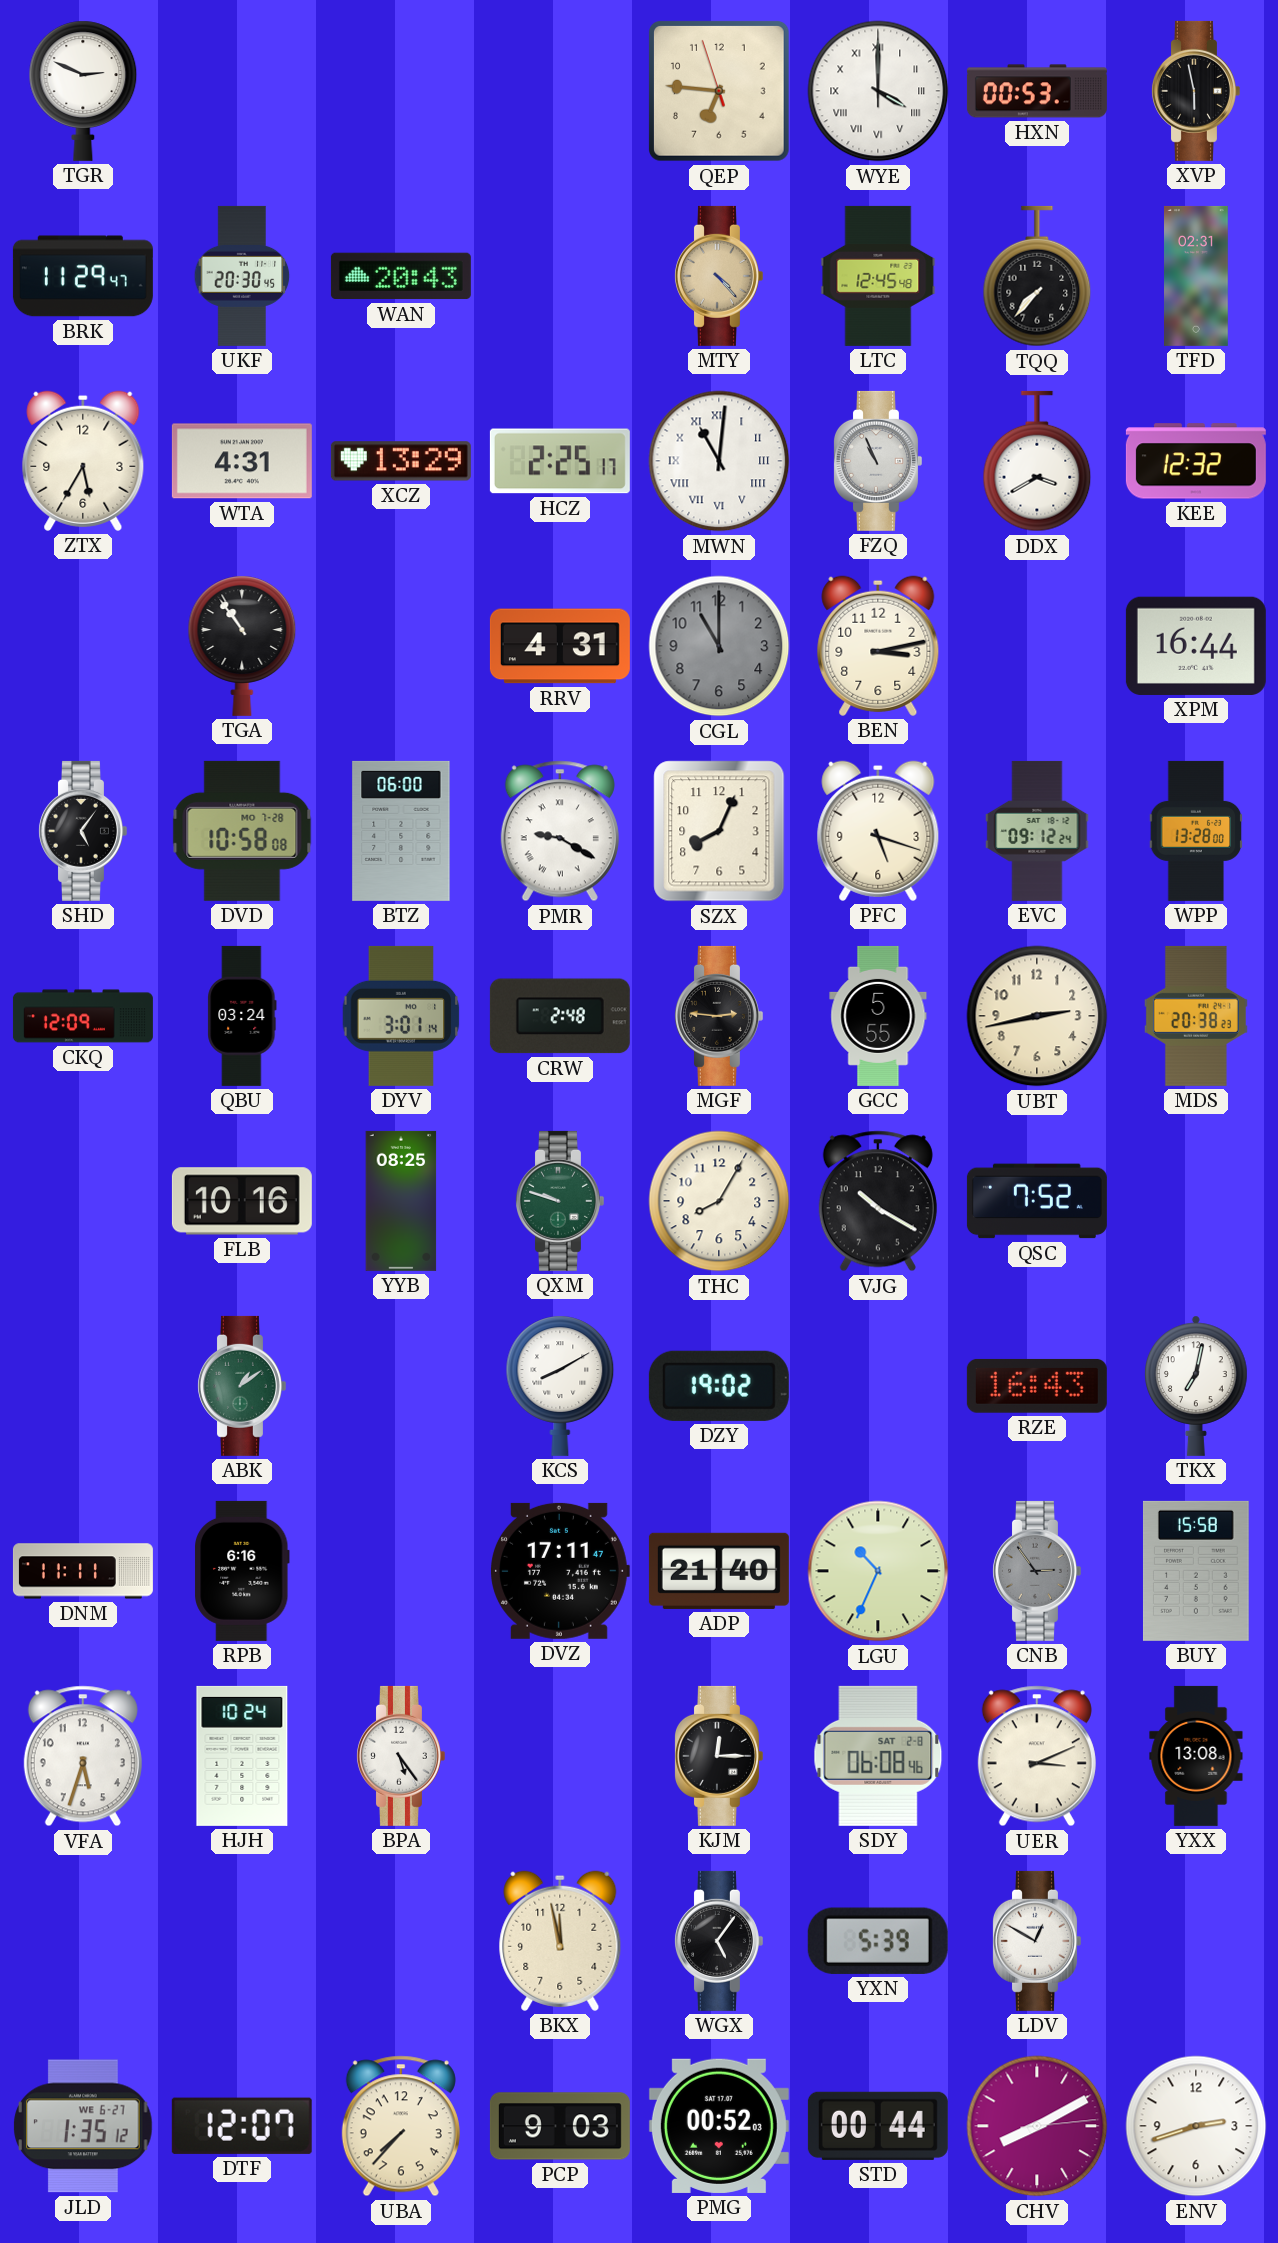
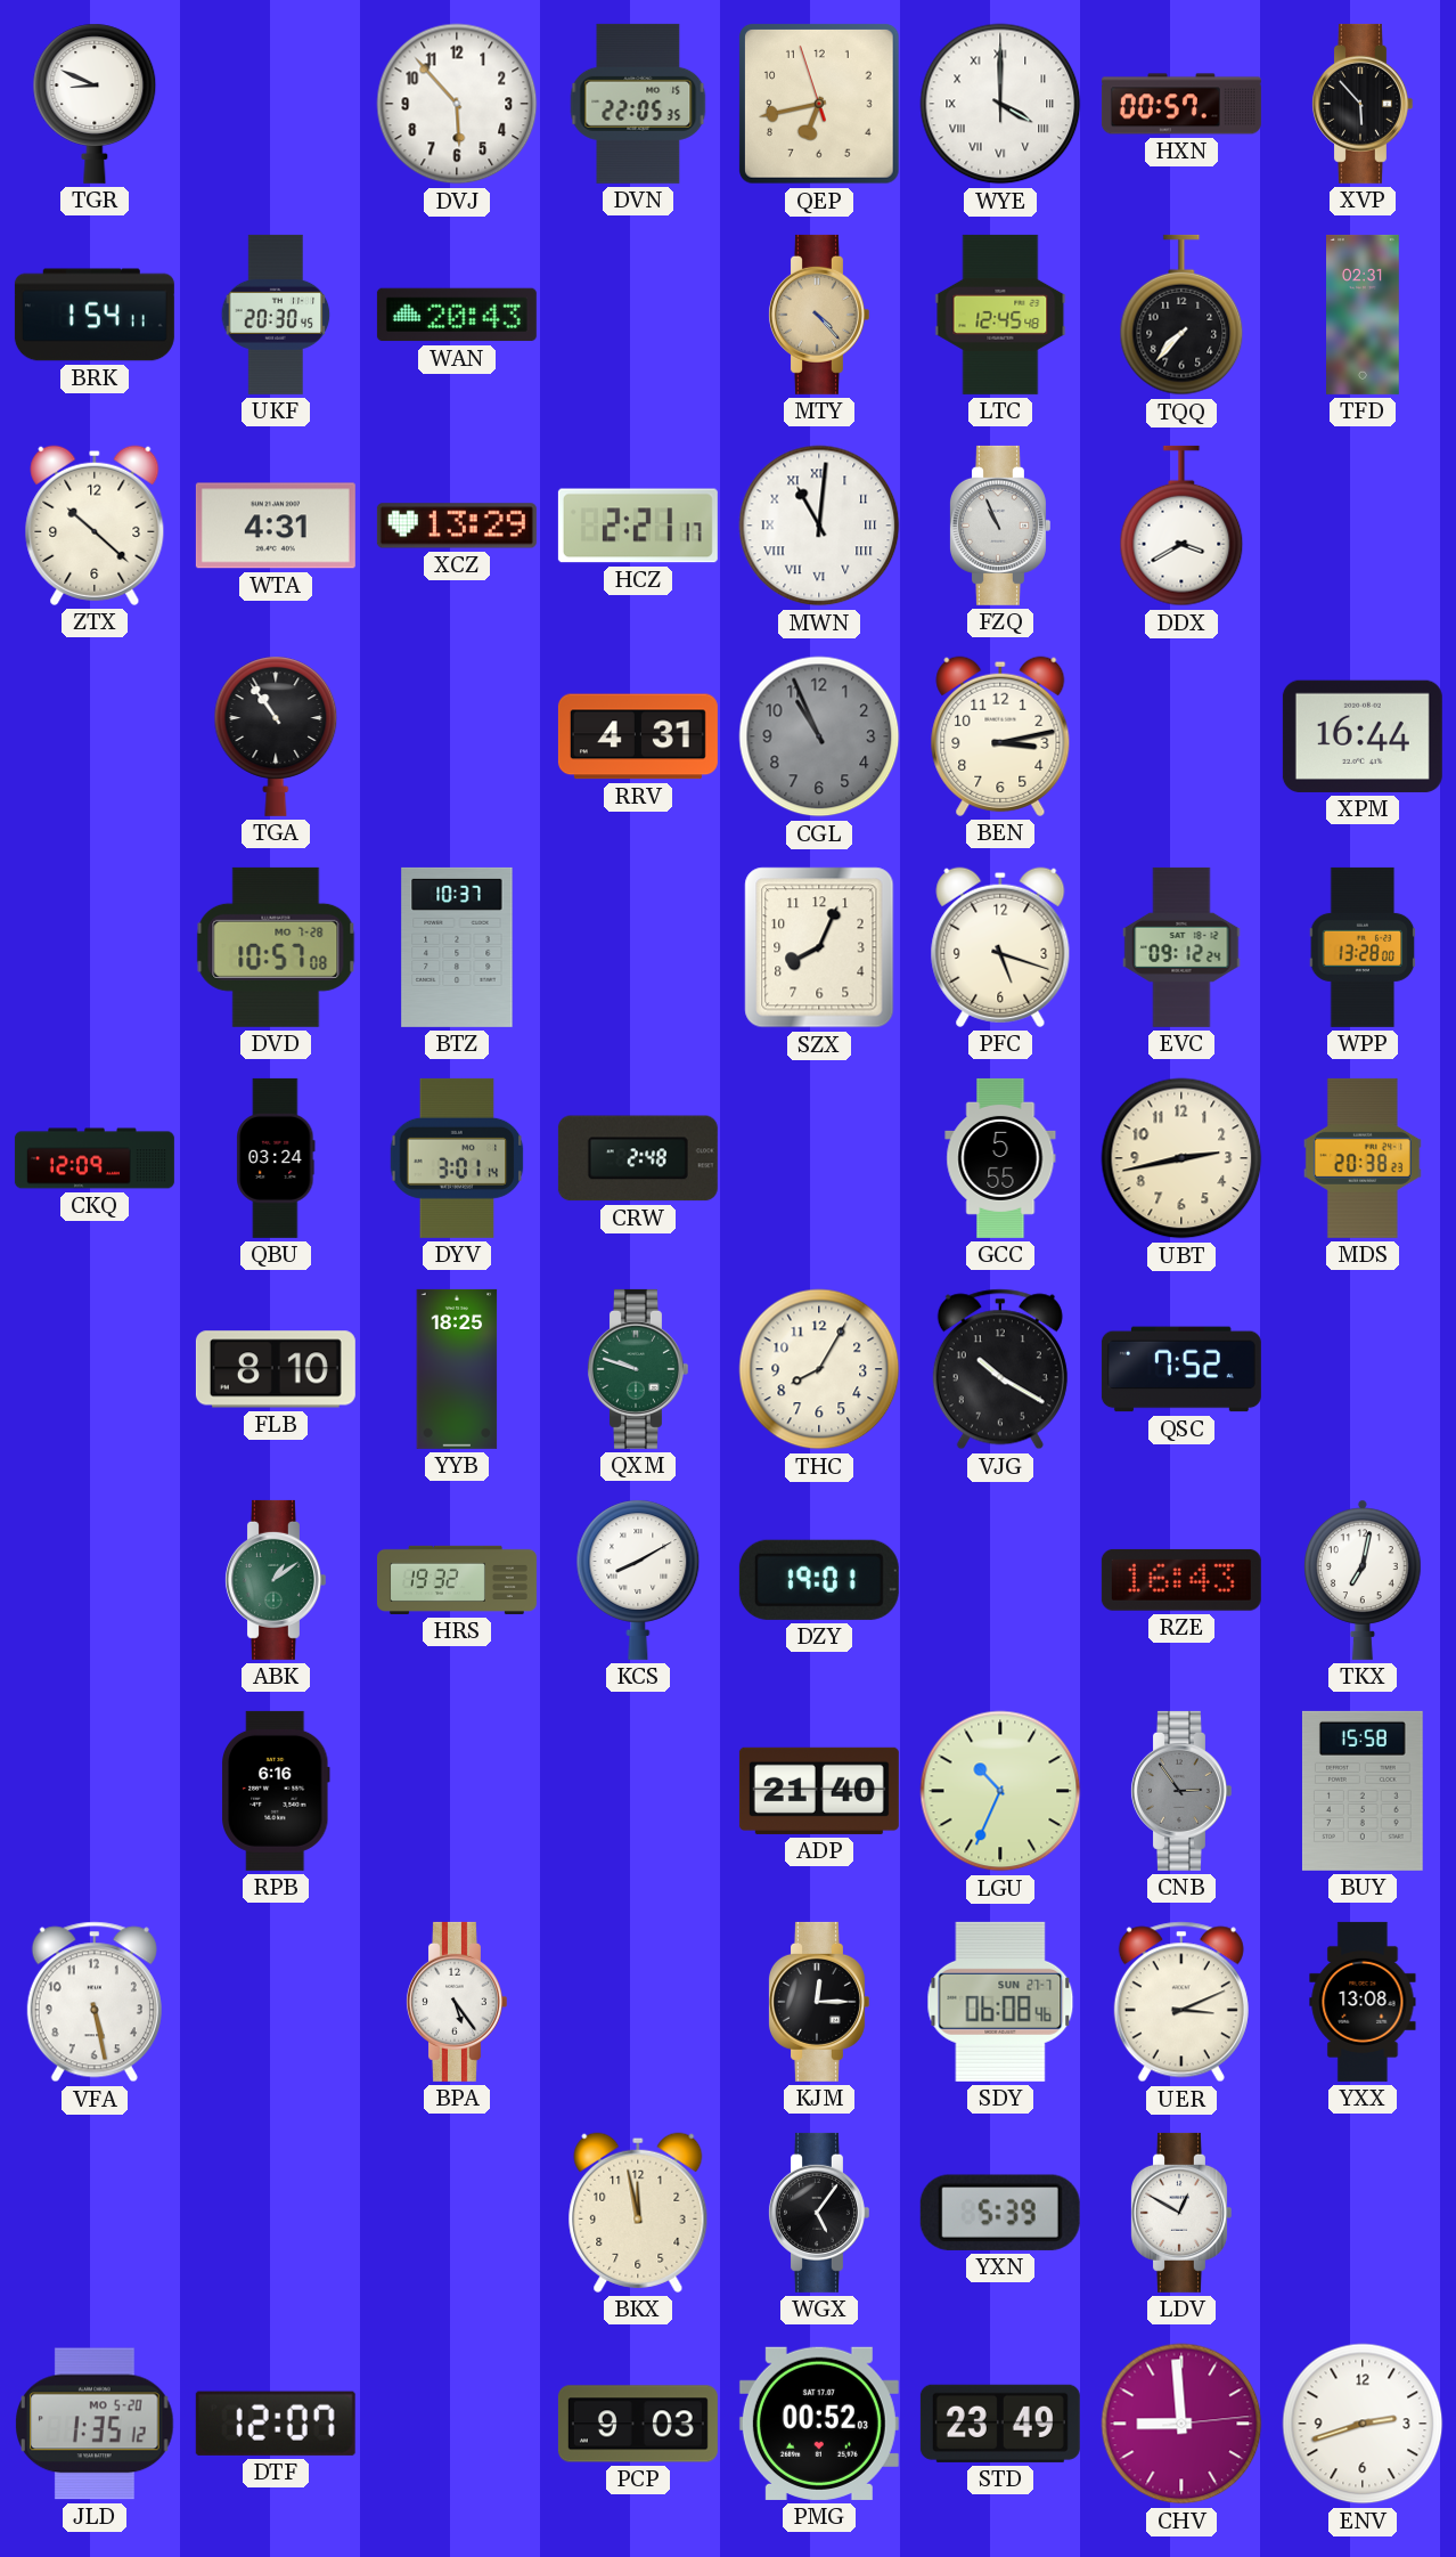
TGR: 2:49 -> 8:49
DVJ: none -> 5:53
DVN: none -> 22:05
QEP: 6:45 -> 6:42
HXN: 00:53 -> 00:57
XVP: 5:58 -> 5:53
BRK: 11:29 -> 1:54
ZTX: 5:35 -> 10:22
HCZ: 2:25 -> 2:21
KEE: 12:32 -> none
CGL: 11:00 -> 10:56
SHD: 5:06 -> none
DVD: 10:58 -> 10:57
BTZ: 06:00 -> 10:37
PMR: 9:20 -> none
MGF: 2:46 -> none
FLB: 10:16 -> 8:10
YYB: 08:25 -> 18:25
HRS: none -> 19:32
DZY: 19:02 -> 19:01
DNM: 11:11 -> none
DVZ: 17:11 -> none
VFA: 5:33 -> 5:28
HJH: 10:24 -> none
SDY date: SAT 2-8 -> SUN 27-7
JLD date: WE 6-27 -> MO 5-20
UBA: 7:37 -> none
STD: 00:44 -> 23:49
CHV: 8:10 -> 8:59
